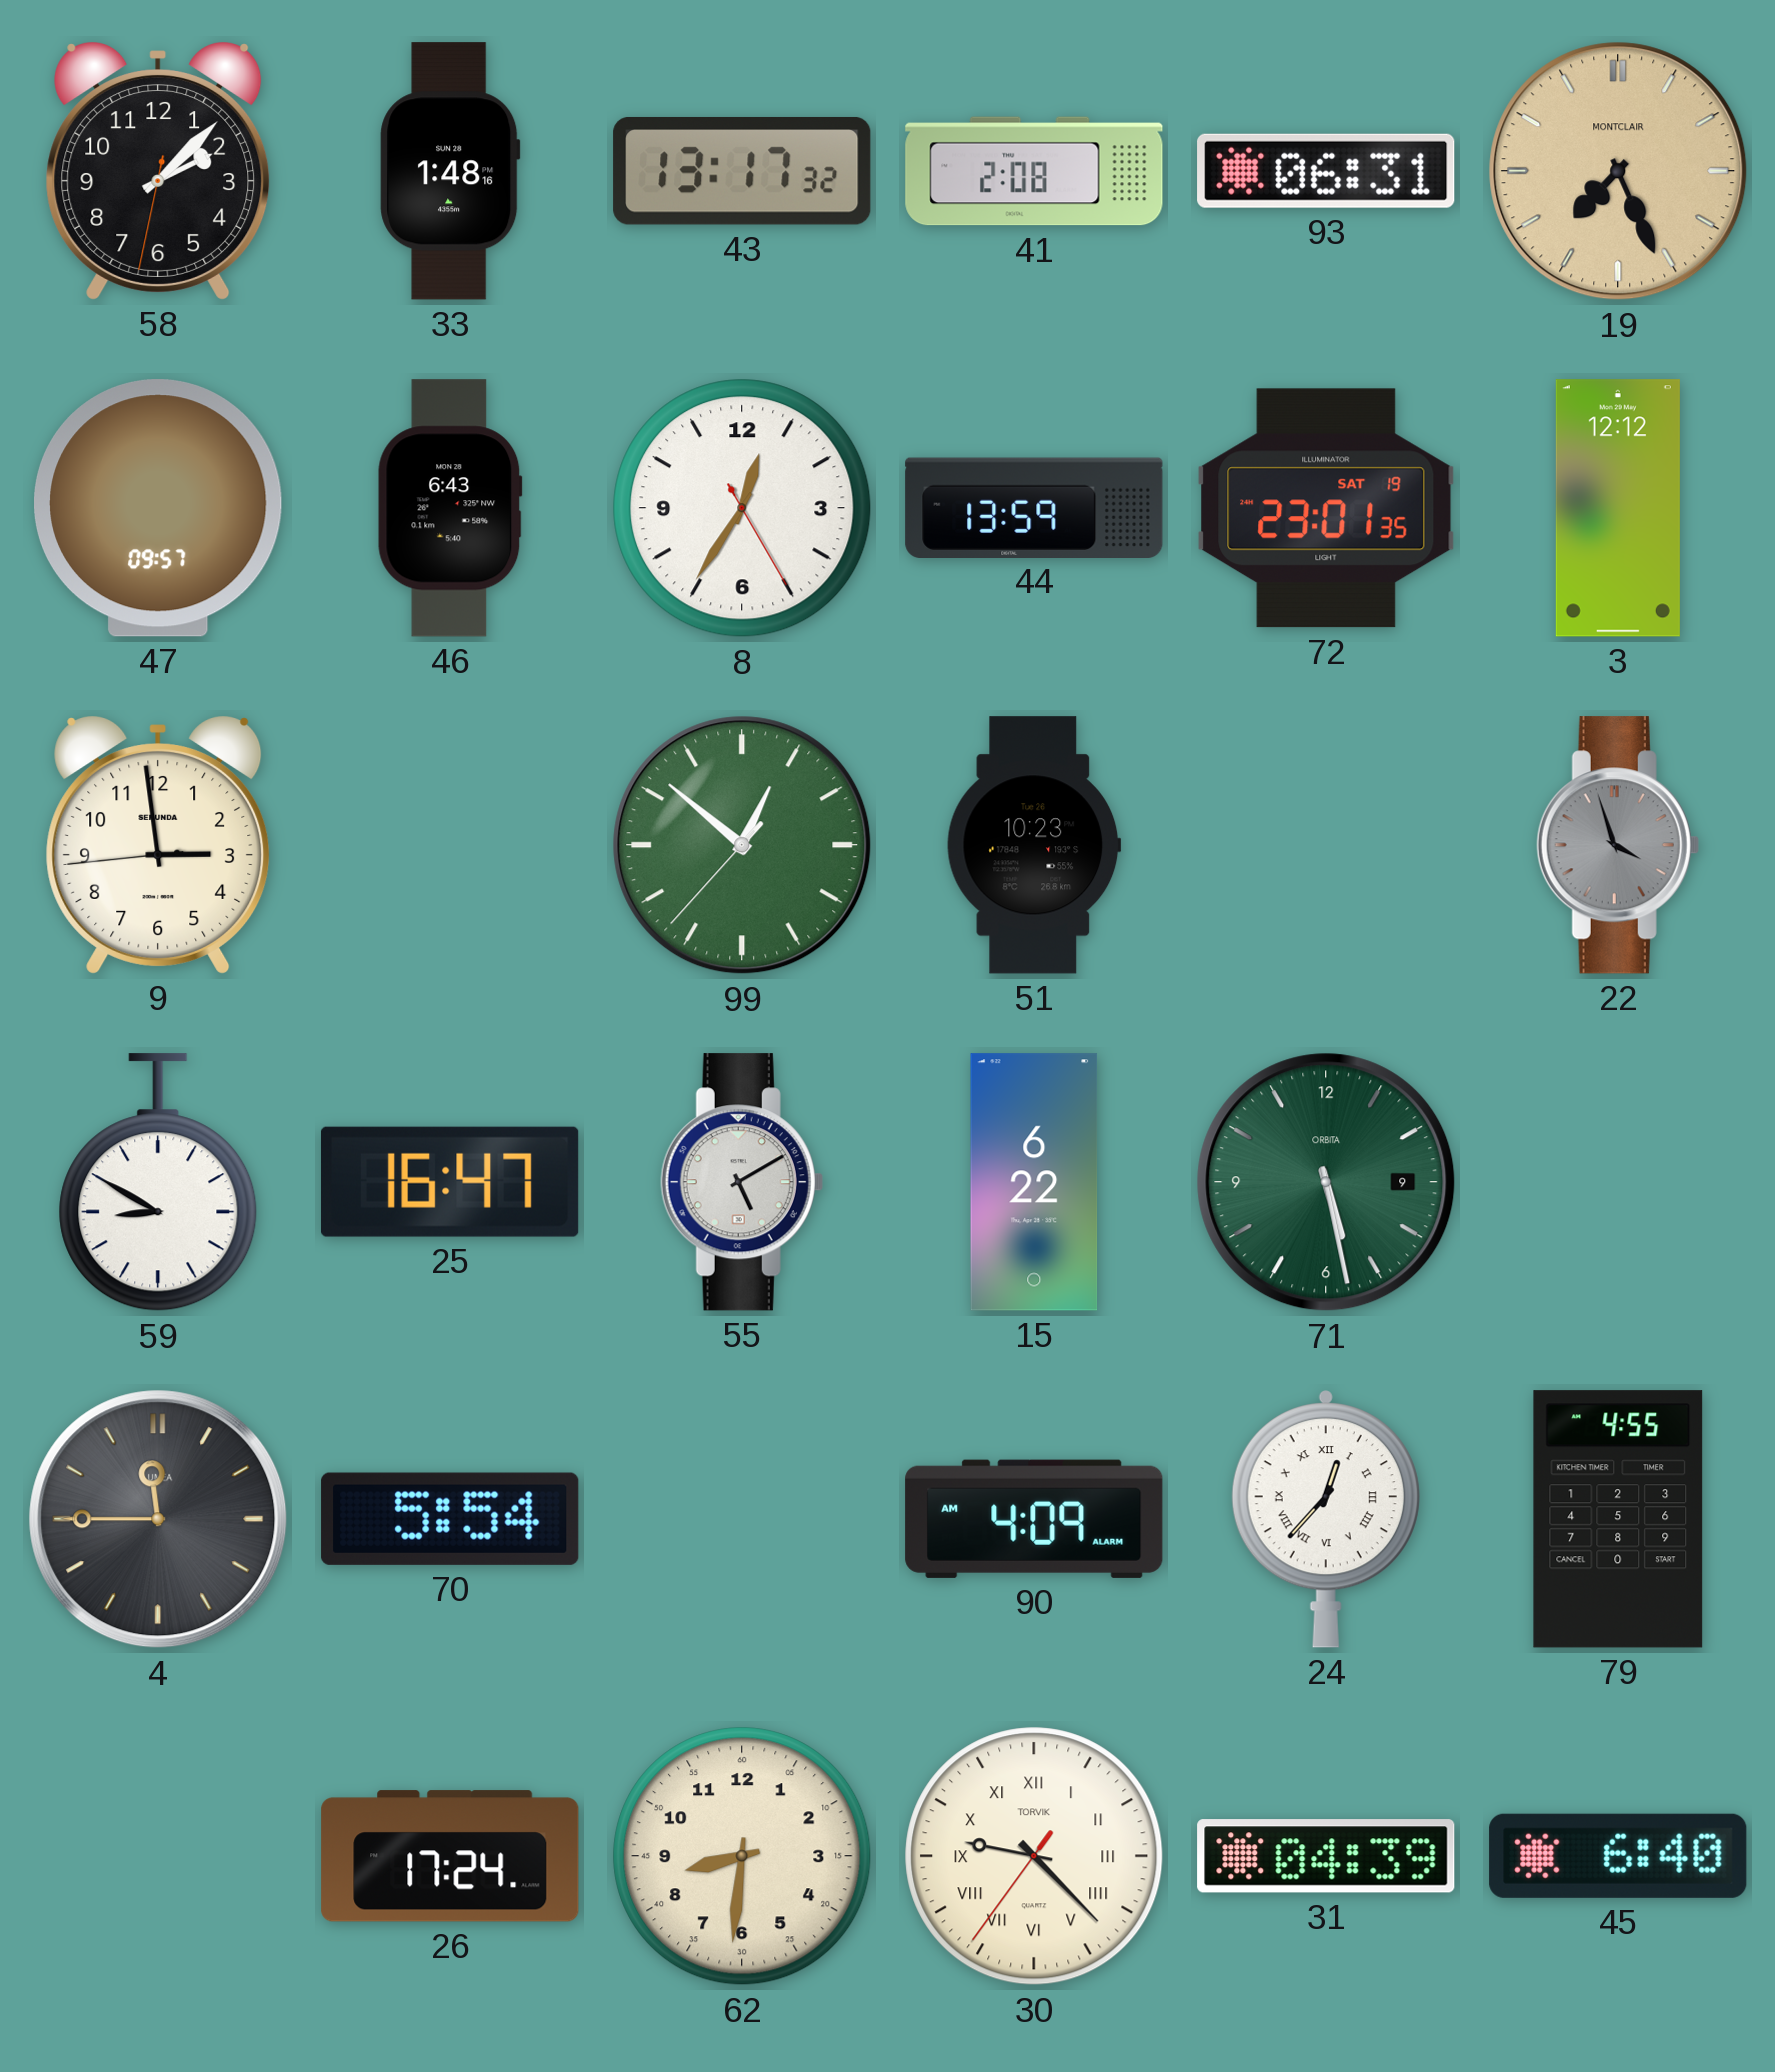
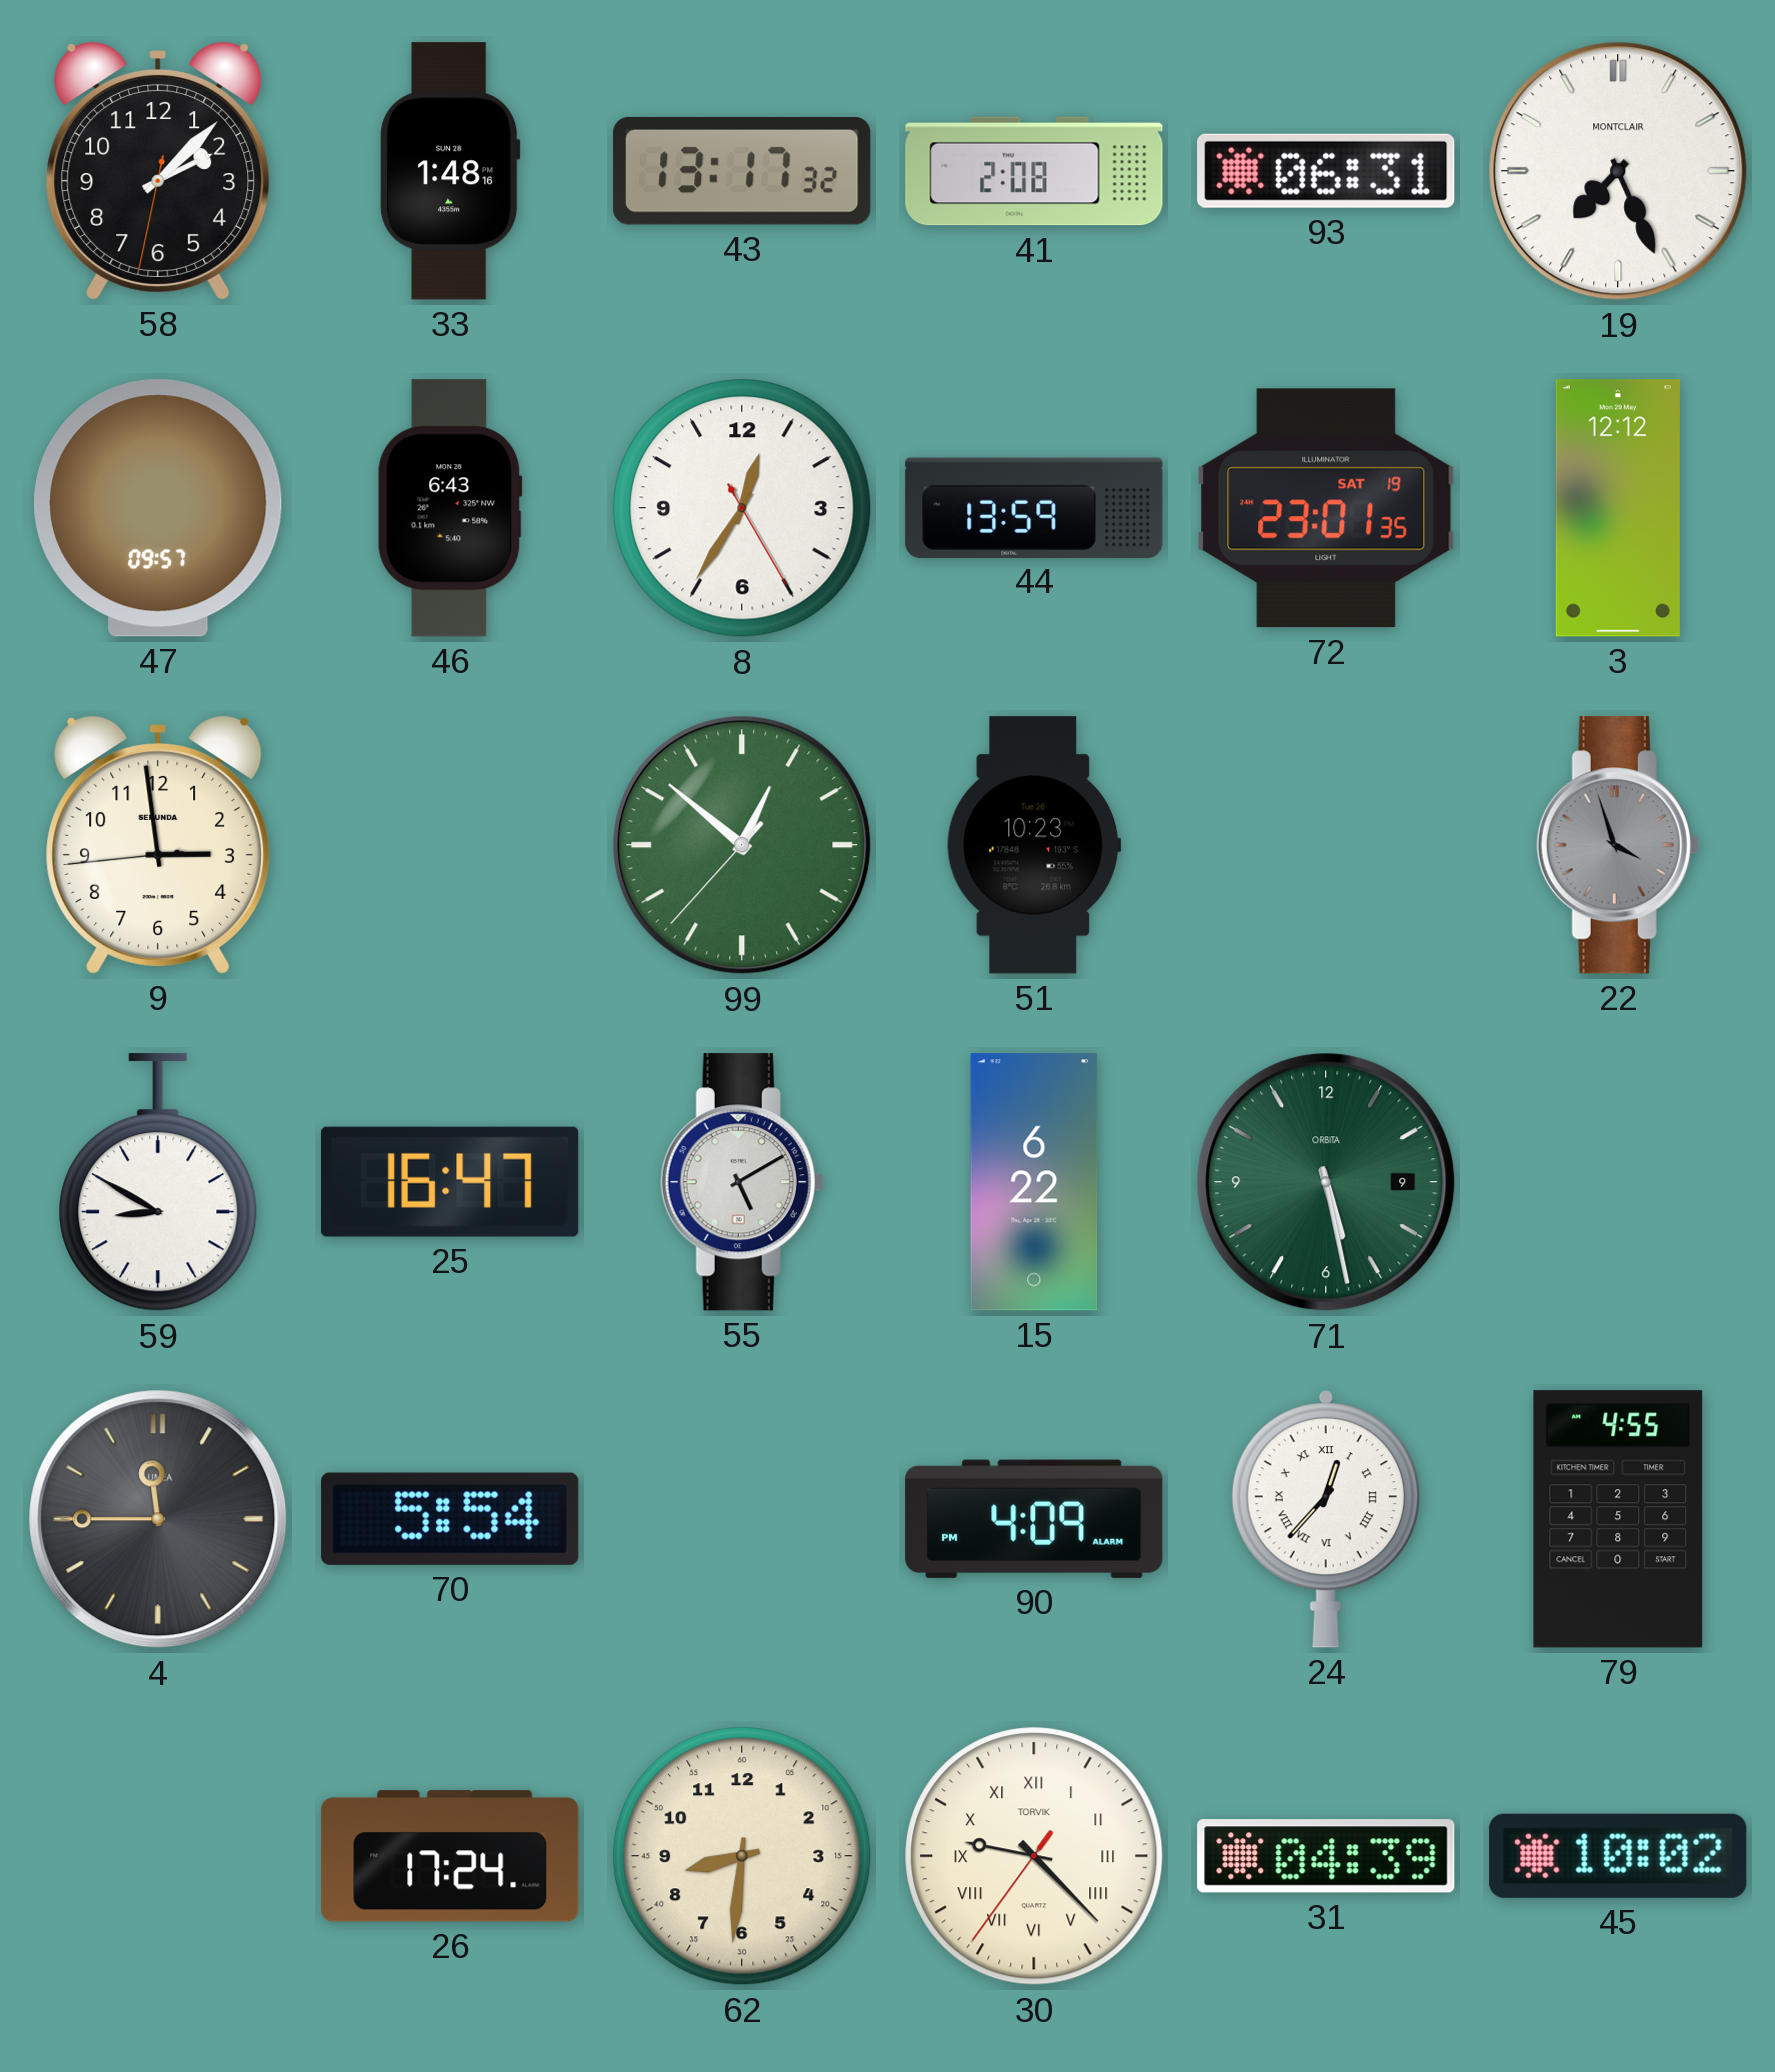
19 dial: champagne -> white
90: 4:09 AM -> 4:09 PM
45: 6:40 -> 10:02
